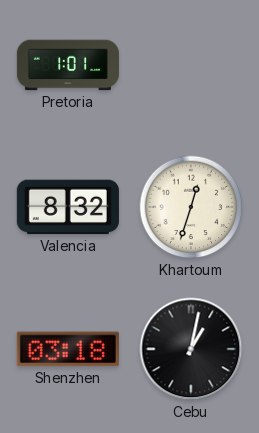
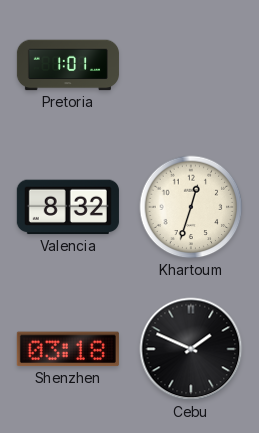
Cebu: 1:02 -> 1:49
